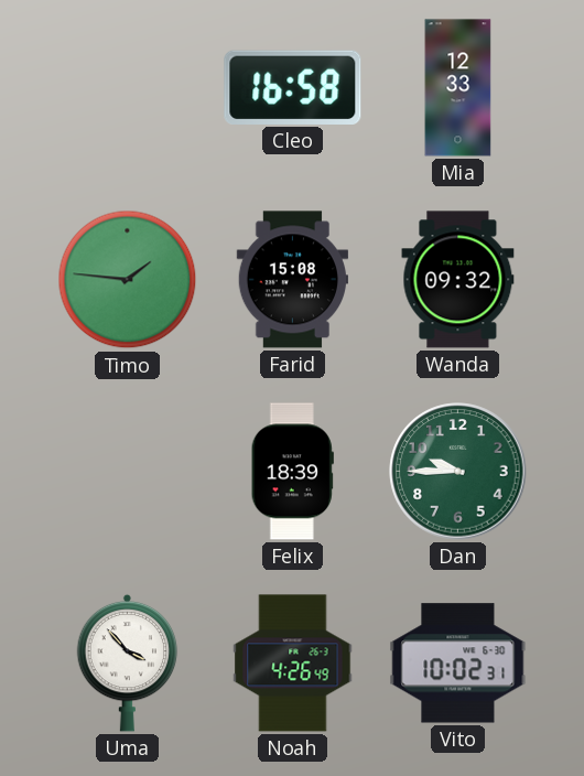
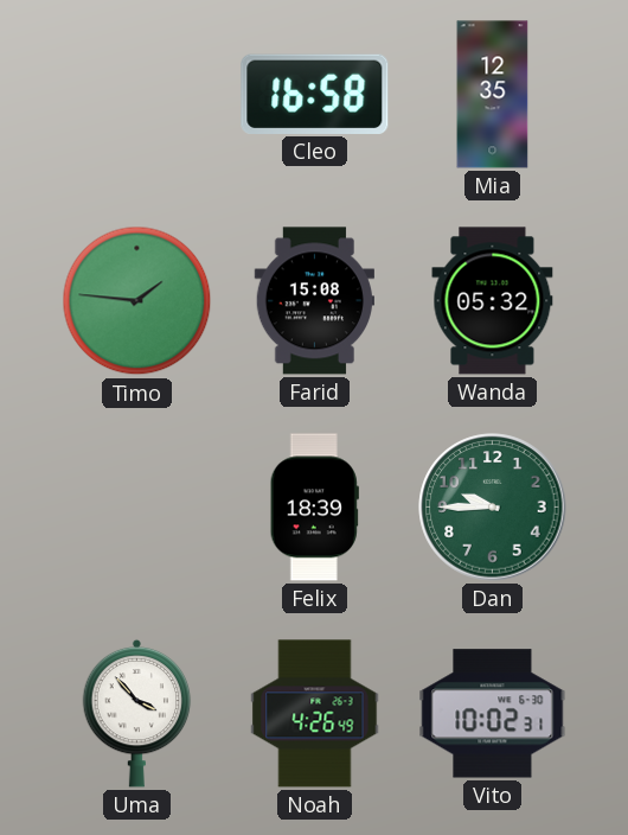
Mia: 12:33 -> 12:35
Wanda: 09:32 -> 05:32
